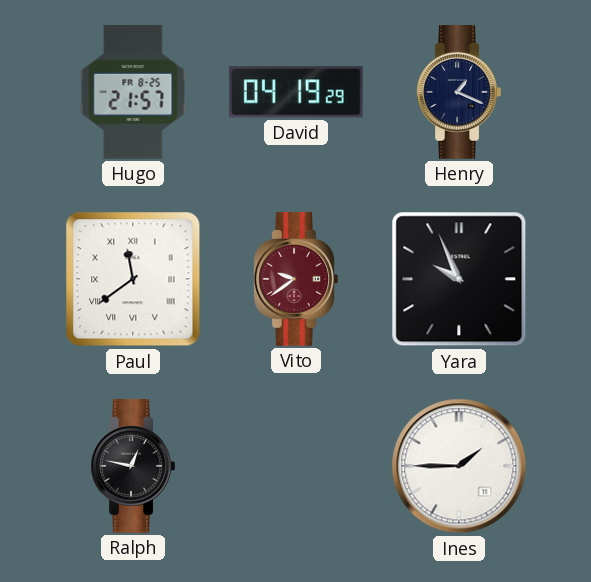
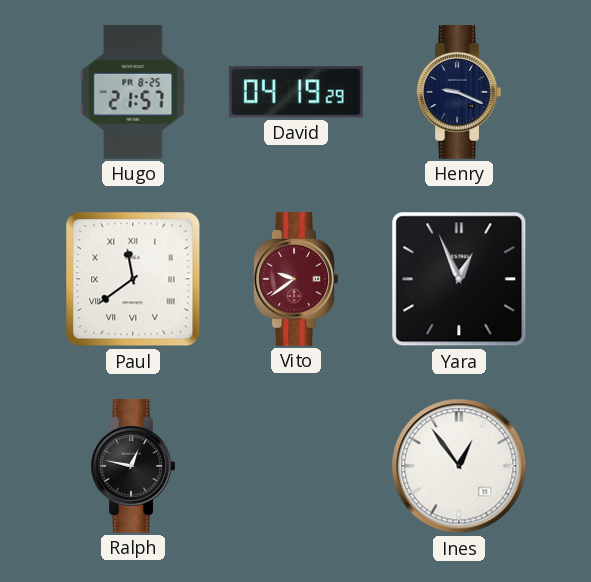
Henry: 1:19 -> 9:19
Yara: 9:56 -> 12:56
Ines: 1:45 -> 12:54
